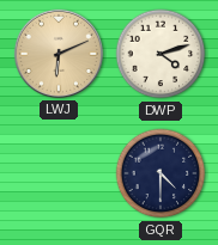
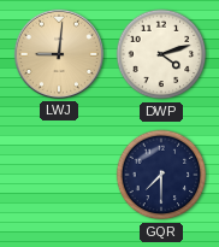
LWJ: 6:11 -> 9:01
GQR: 4:30 -> 7:30
